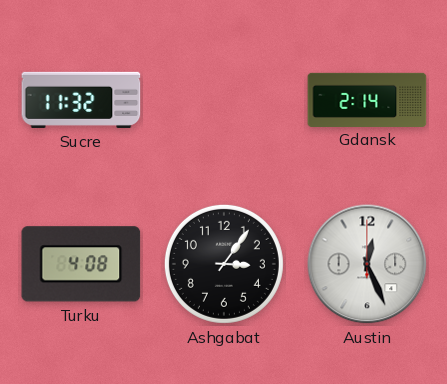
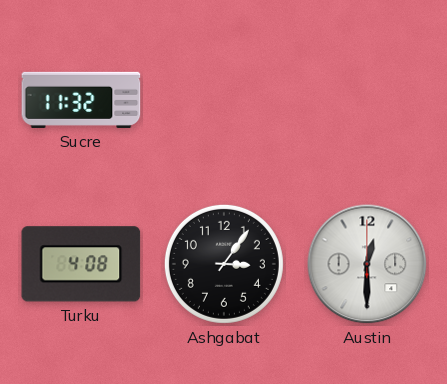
Gdansk: 2:14 -> none
Austin: 12:26 -> 12:30
